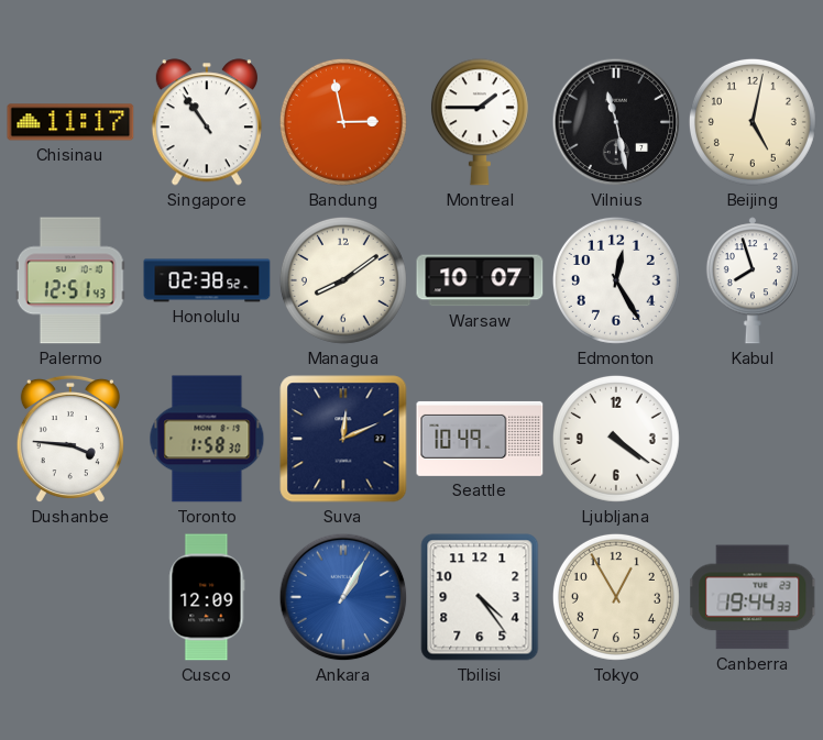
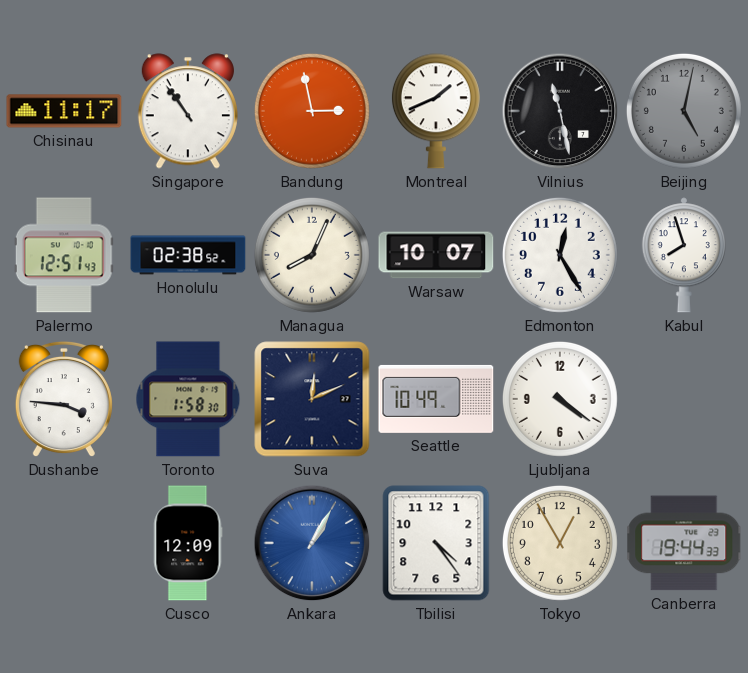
Montreal: 1:45 -> 1:41
Beijing dial: cream -> grey
Managua: 8:09 -> 8:04
